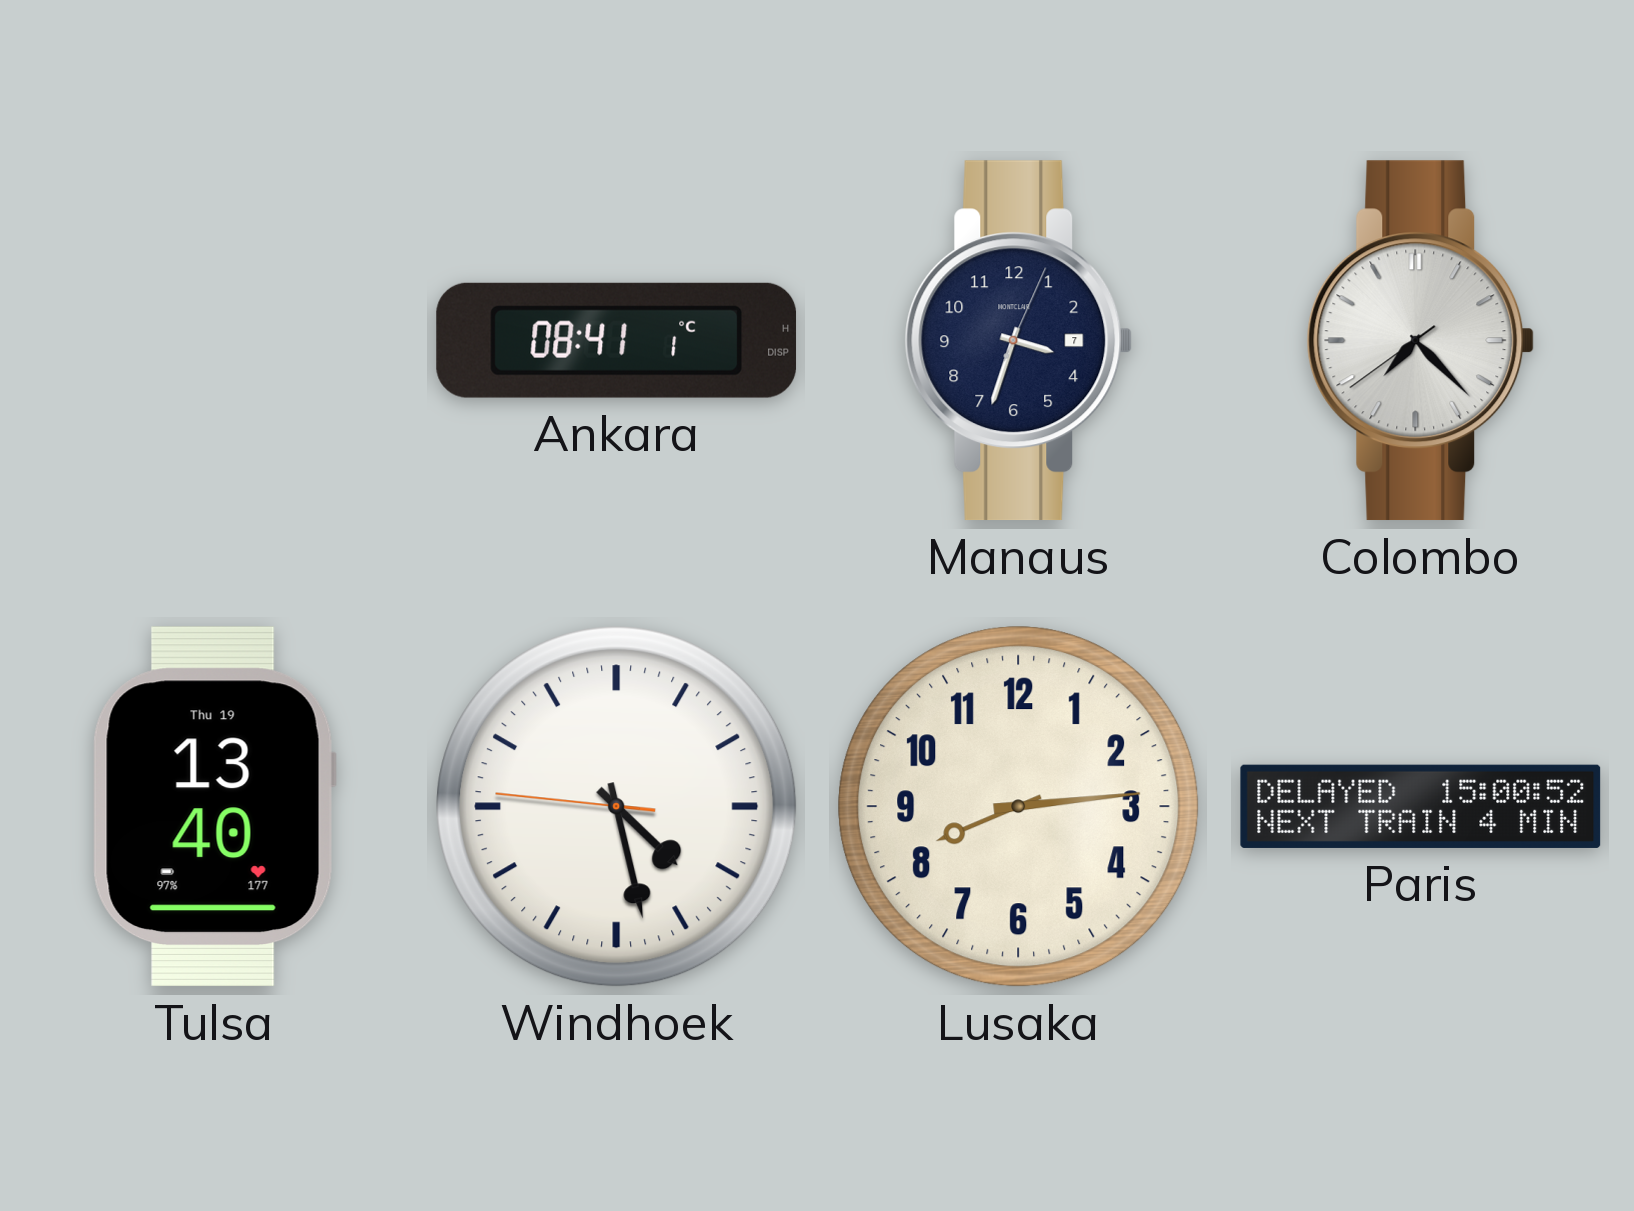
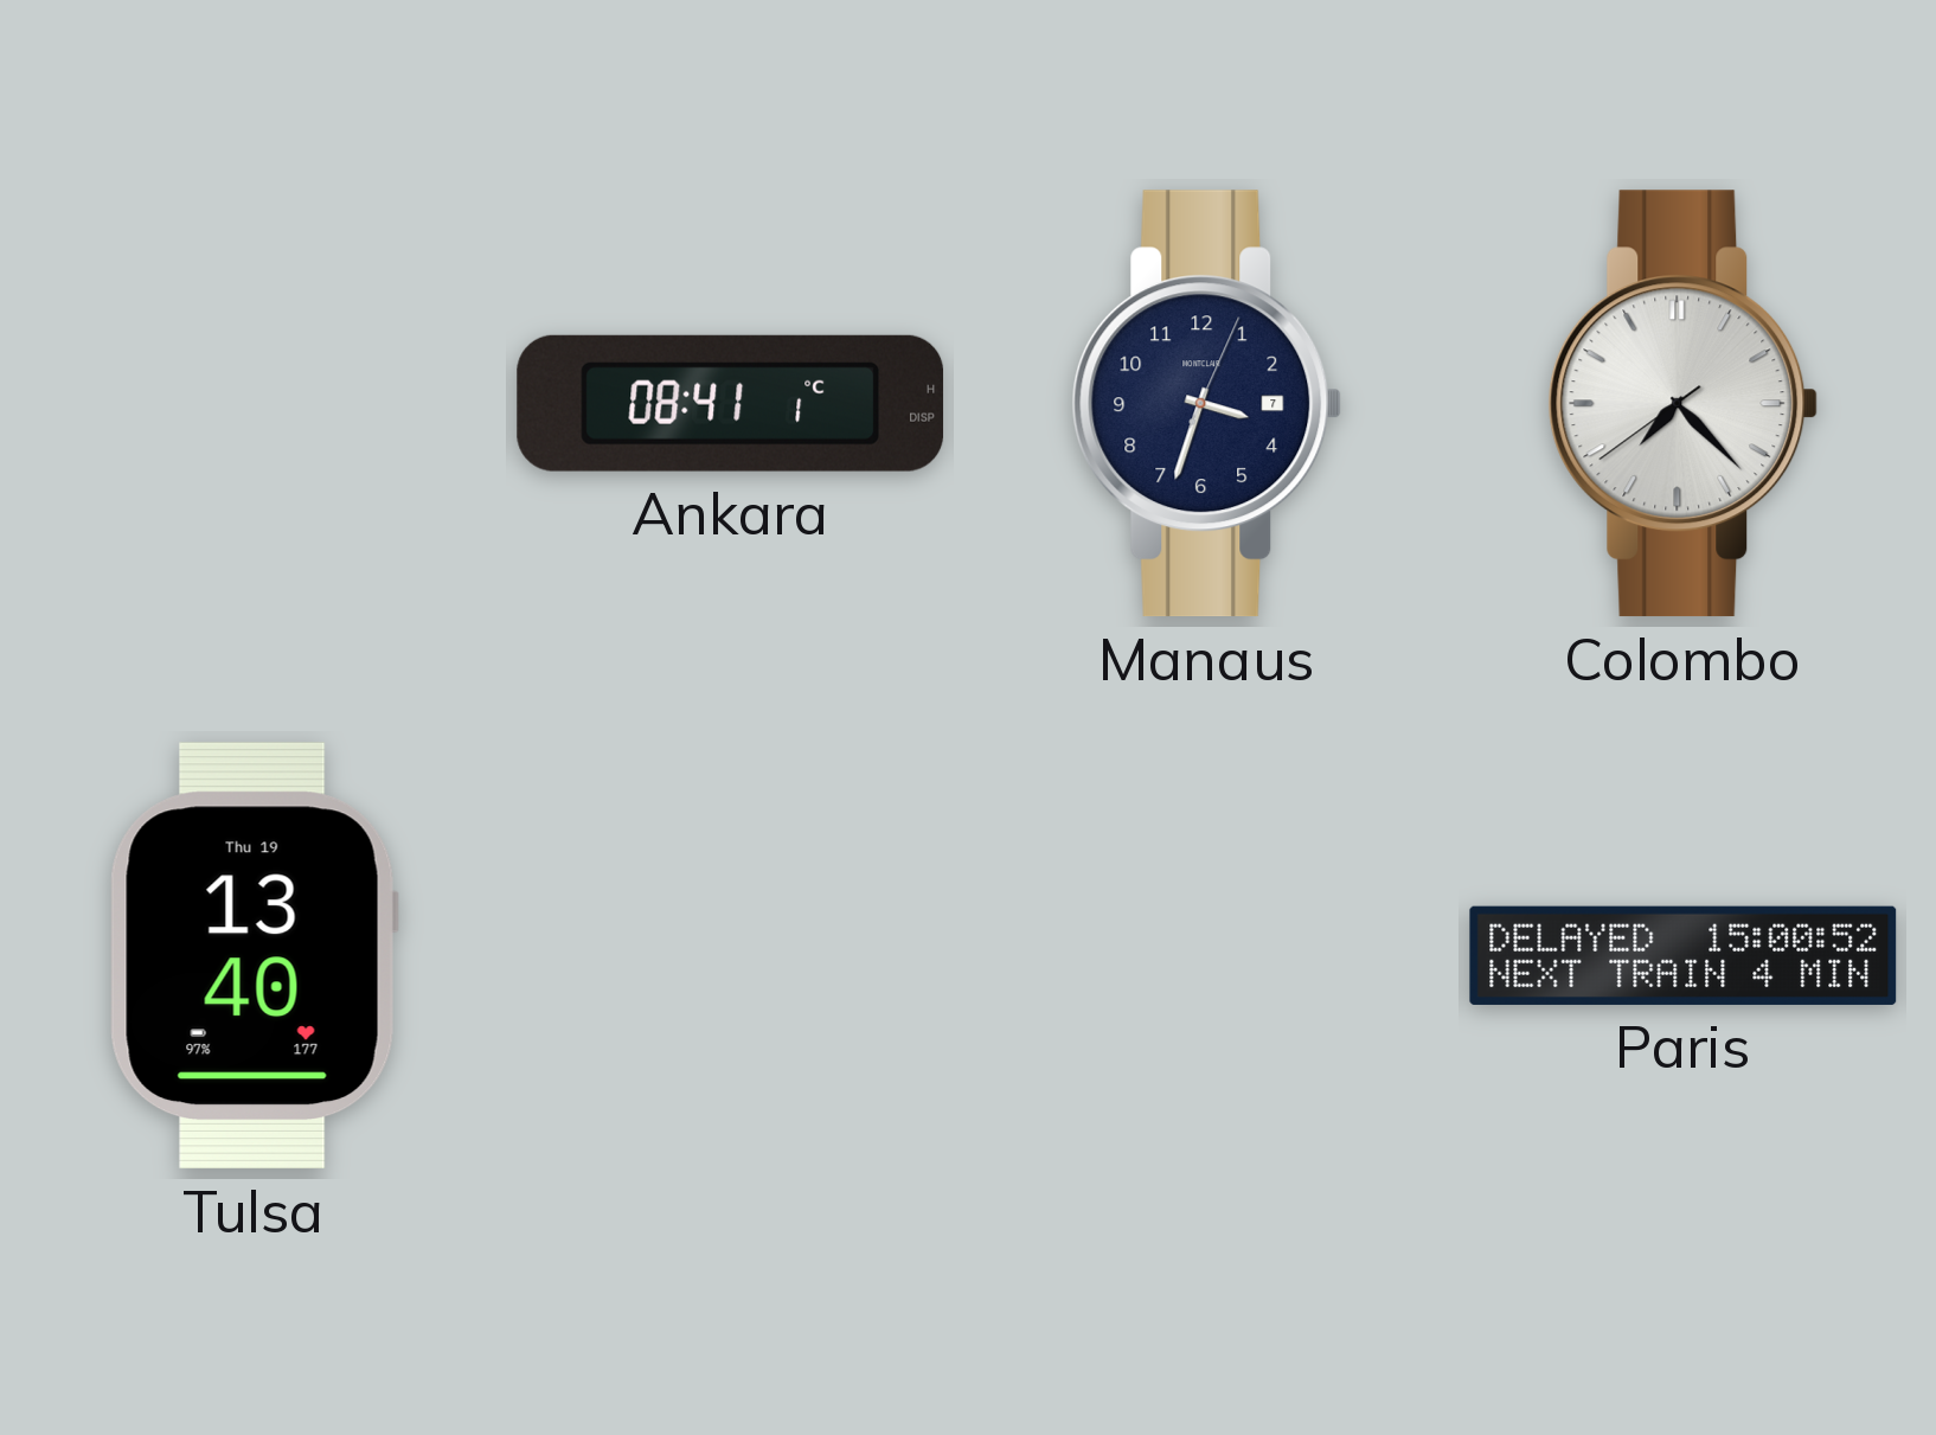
Windhoek: 4:27 -> none
Lusaka: 8:14 -> none
